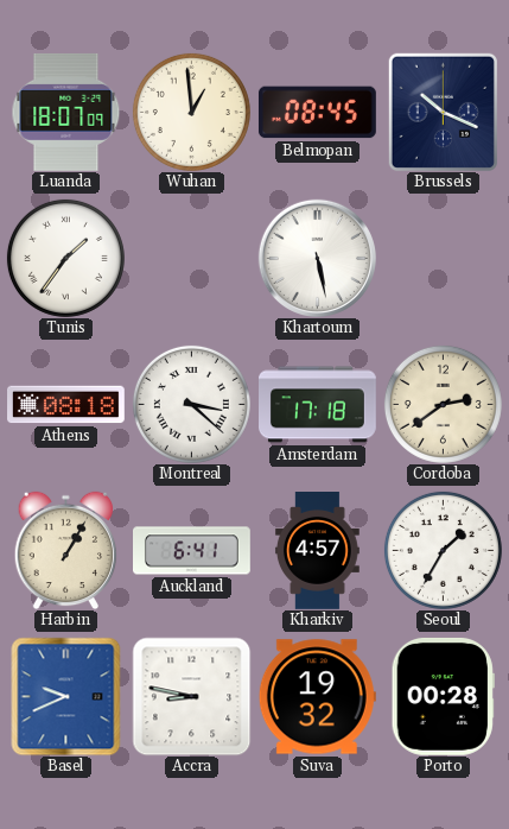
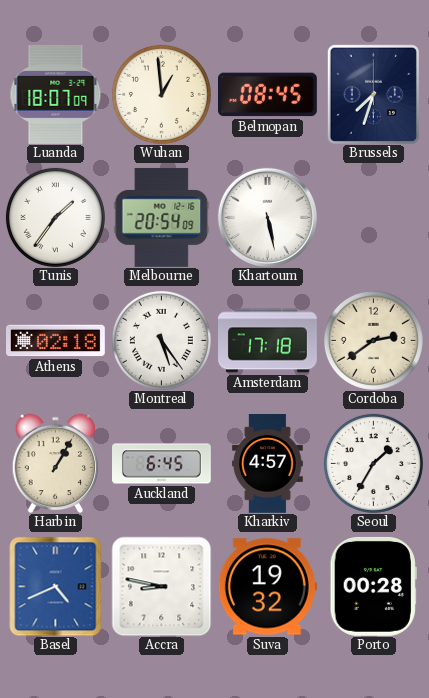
Brussels: 10:19 -> 7:33
Melbourne: none -> 20:54
Athens: 08:18 -> 02:18
Montreal: 3:22 -> 5:24
Auckland: 6:41 -> 6:45
Basel: 9:41 -> 4:41
